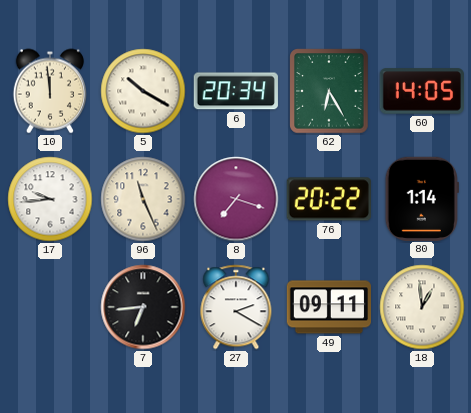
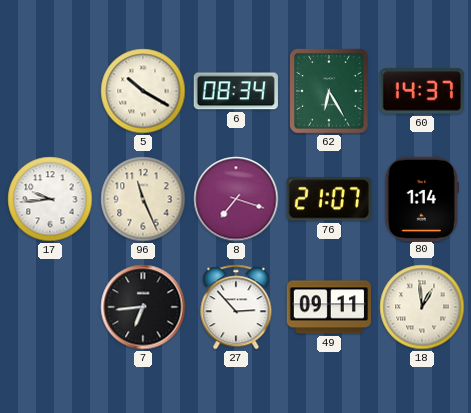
10: 11:59 -> none
6: 20:34 -> 08:34
60: 14:05 -> 14:37
76: 20:22 -> 21:07
27: 2:20 -> 2:53
